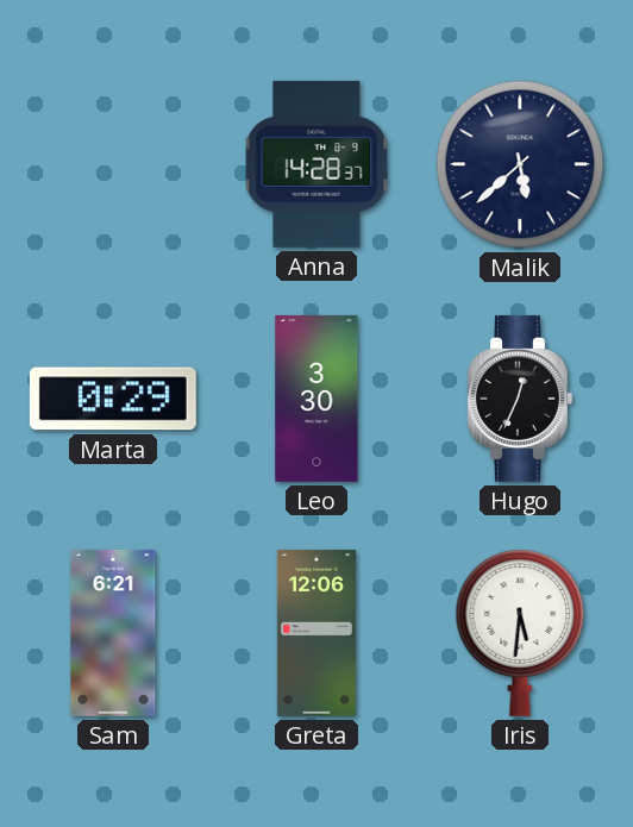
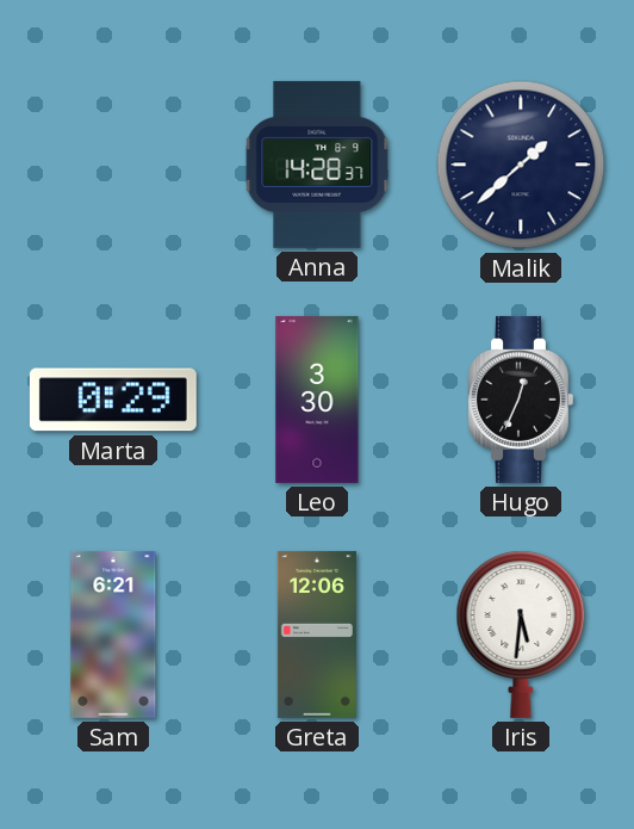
Malik: 5:38 -> 1:38
